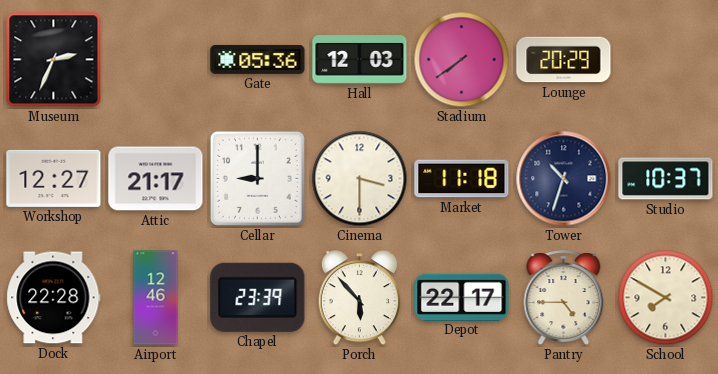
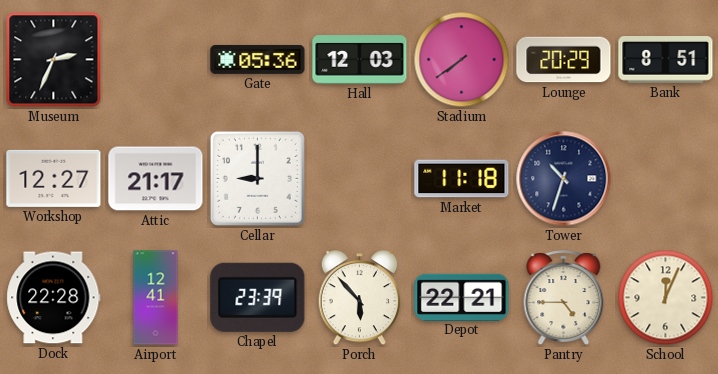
Bank: none -> 8:51
Cinema: 3:30 -> none
Studio: 10:37 -> none
Airport: 12:46 -> 12:41
Depot: 22:17 -> 22:21
School: 7:50 -> 12:04
